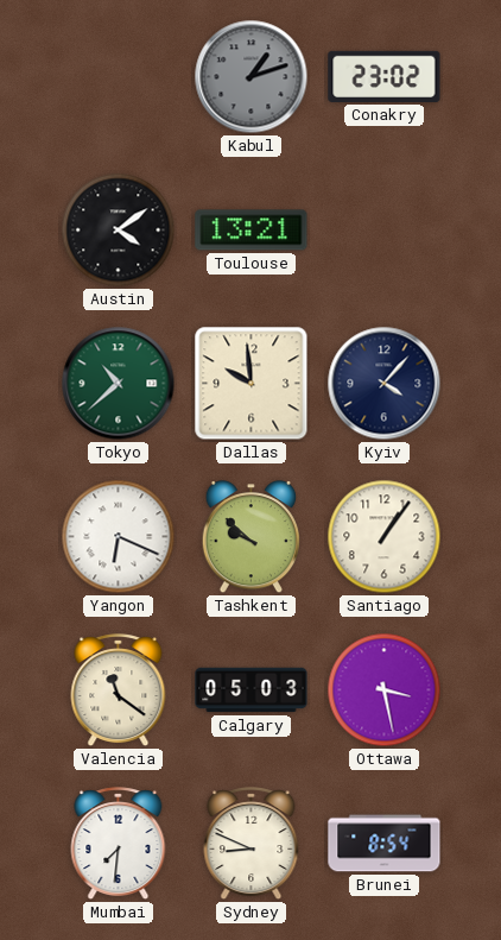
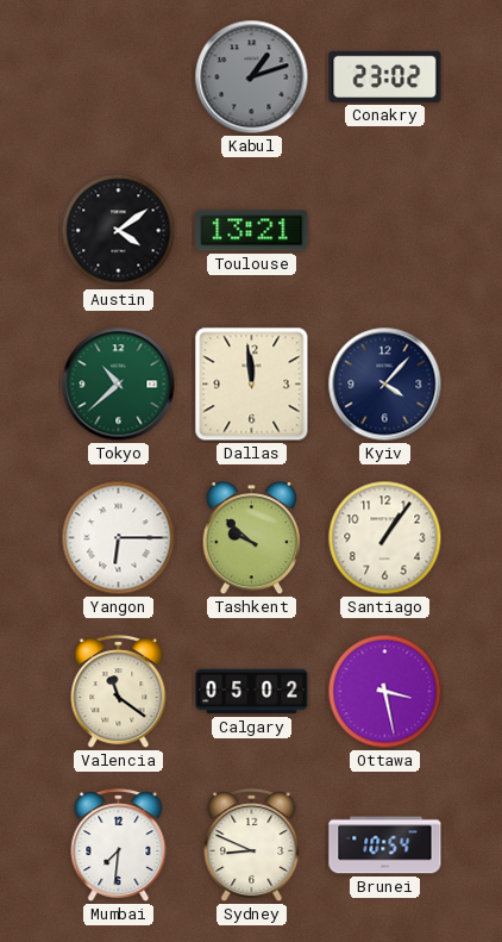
Dallas: 9:59 -> 11:59
Yangon: 6:19 -> 6:15
Calgary: 05:03 -> 05:02
Brunei: 8:54 -> 10:54
